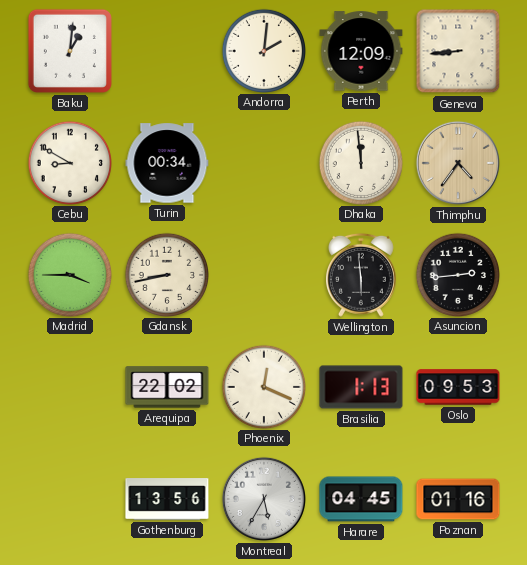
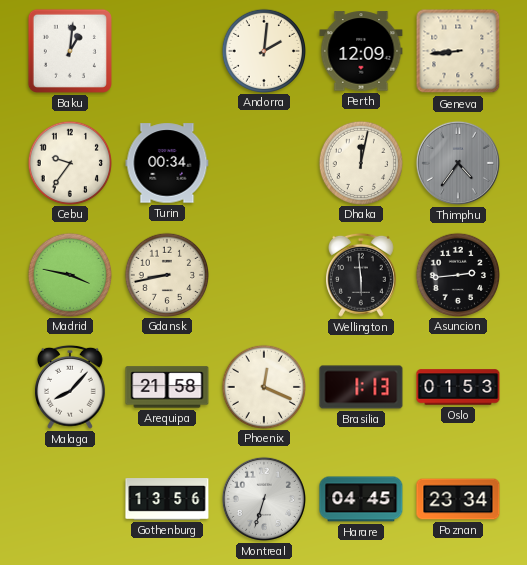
Cebu: 8:50 -> 9:36
Dhaka: 11:59 -> 12:02
Thimphu dial: champagne -> grey
Madrid: 3:45 -> 3:47
Malaga: none -> 8:07
Arequipa: 22:02 -> 21:58
Oslo: 09:53 -> 01:53
Montreal: 5:35 -> 6:33
Poznan: 01:16 -> 23:34
